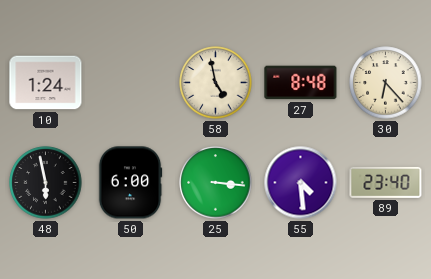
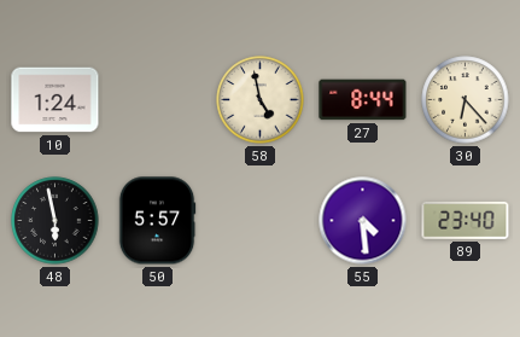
27: 8:48 -> 8:44
50: 6:00 -> 5:57
25: 3:16 -> none
